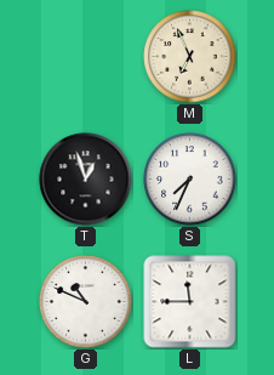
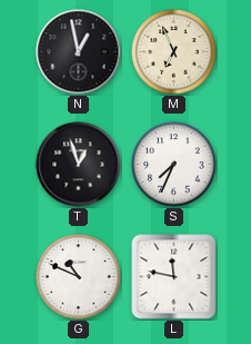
N: none -> 12:58
L: 11:45 -> 11:47
